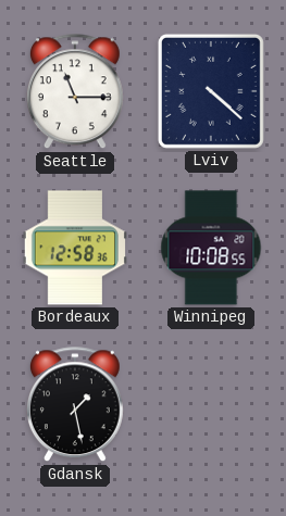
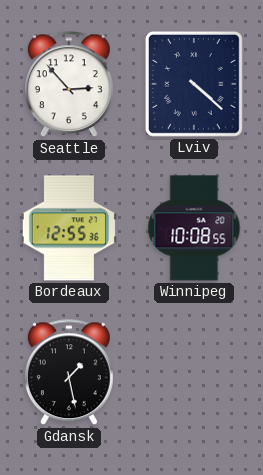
Seattle: 11:15 -> 2:53
Bordeaux: 12:58 -> 12:55
